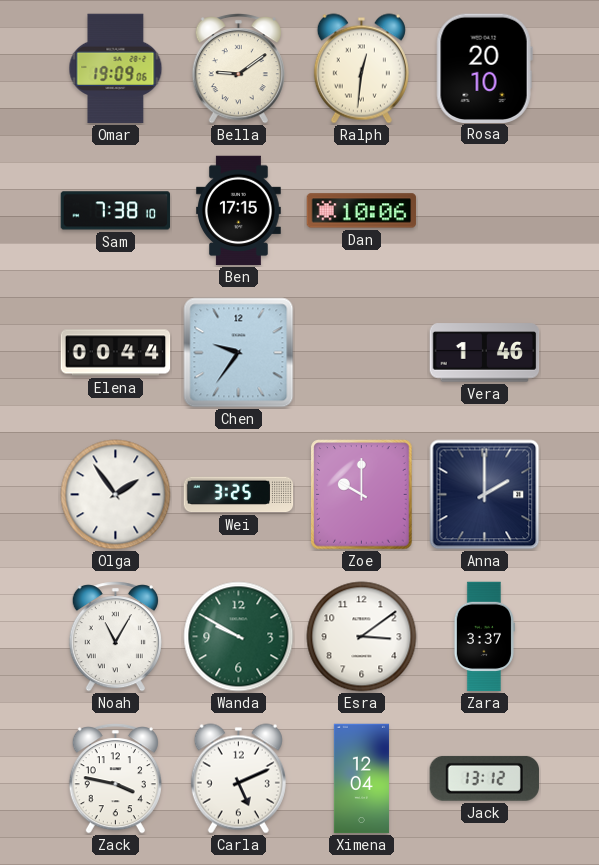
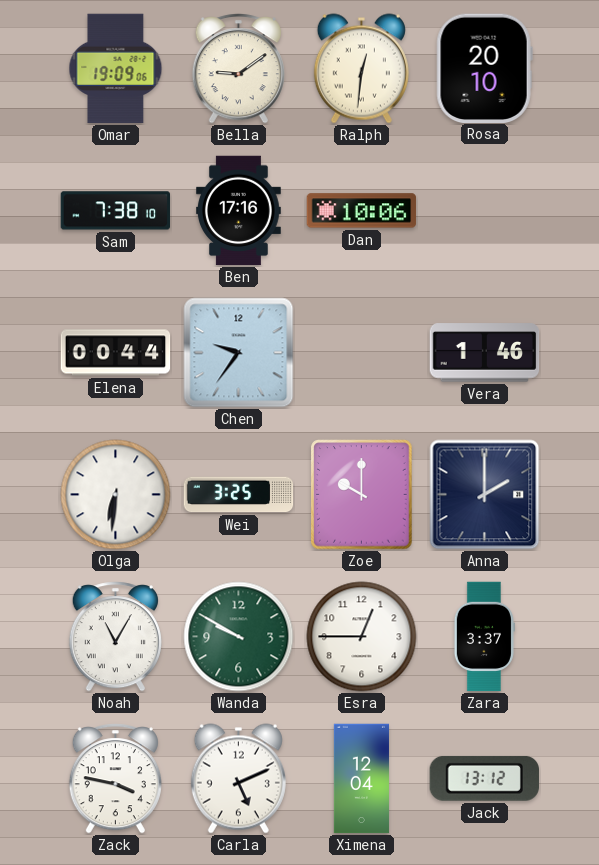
Ben: 17:15 -> 17:16
Olga: 1:54 -> 6:31
Esra: 3:09 -> 12:45
